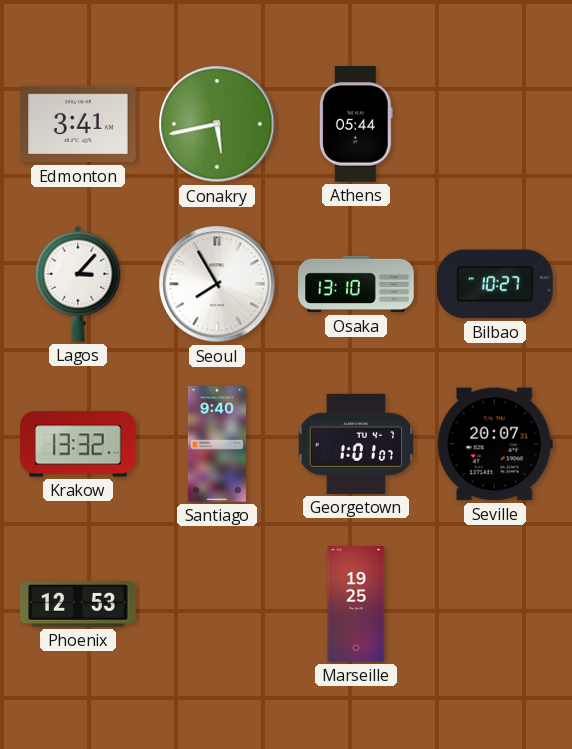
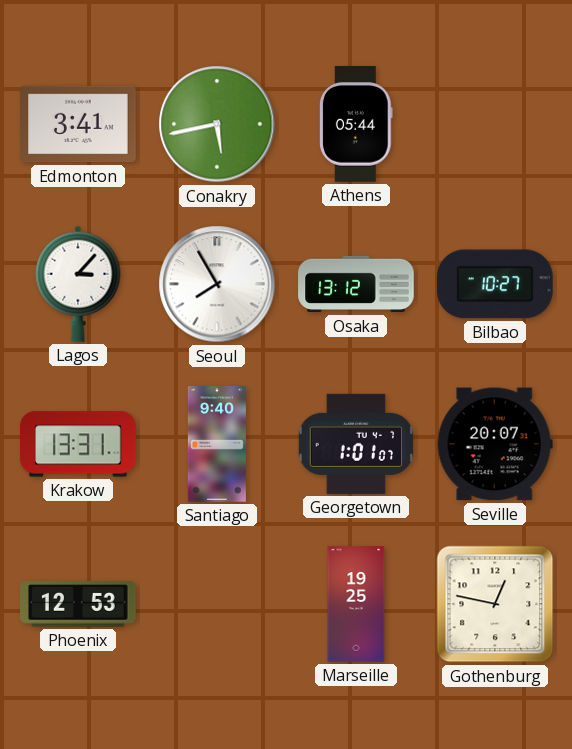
Osaka: 13:10 -> 13:12
Krakow: 13:32 -> 13:31
Gothenburg: none -> 12:47
